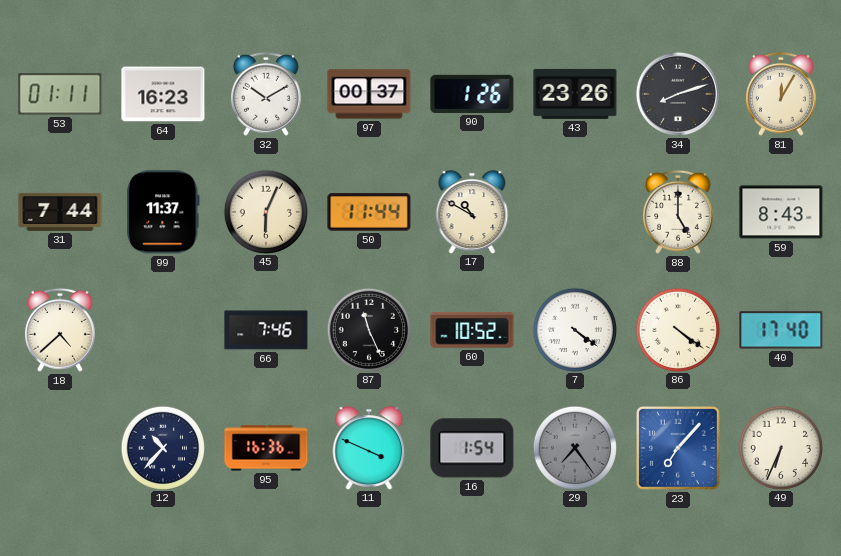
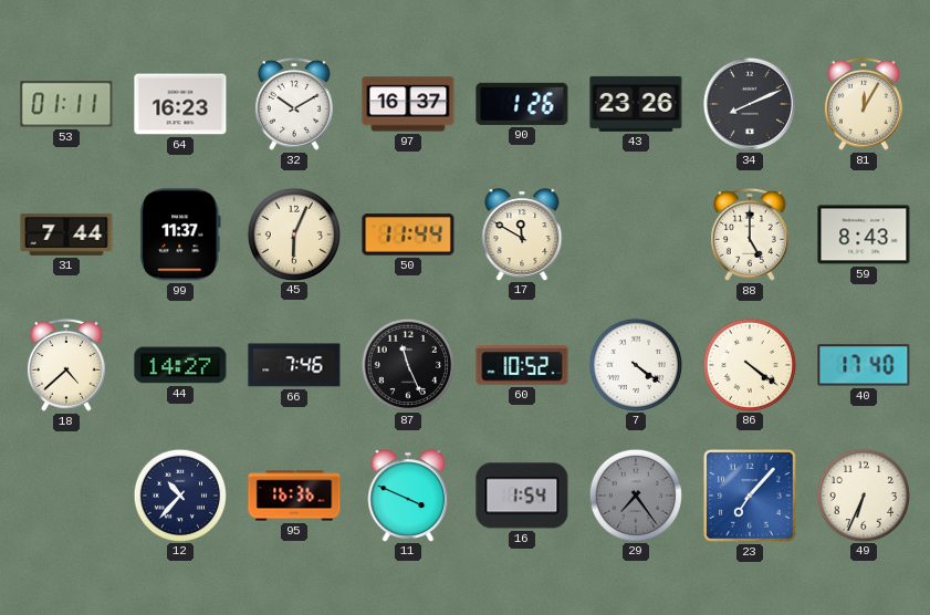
97: 00:37 -> 16:37
34: 8:12 -> 8:11
17: 10:50 -> 11:50
44: none -> 14:27
